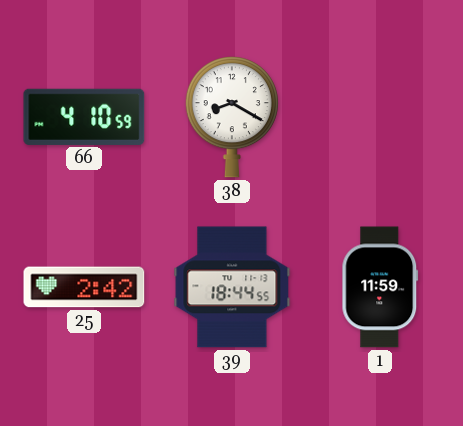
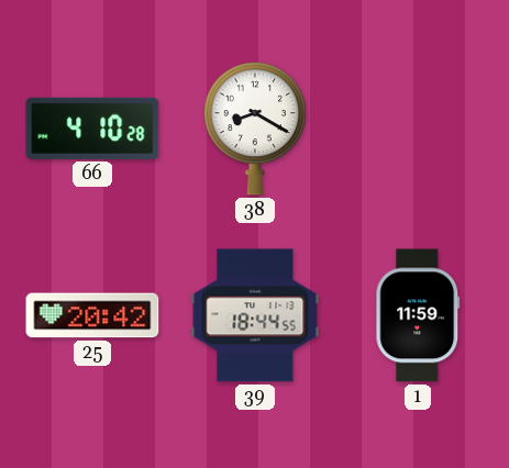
66: 4:10:59 -> 4:10:28
25: 2:42 -> 20:42
